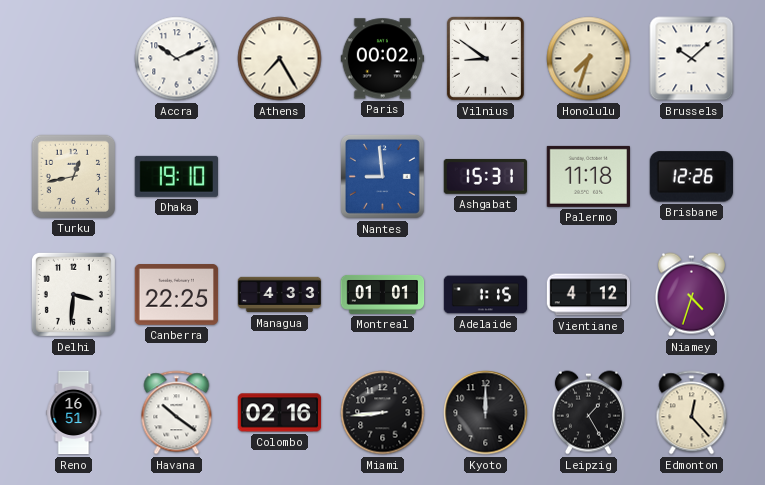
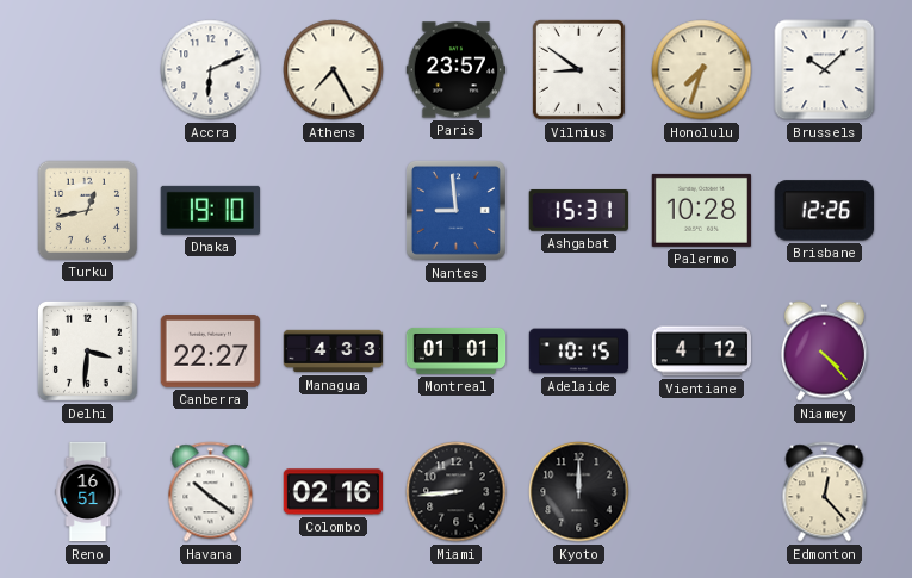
Accra: 10:11 -> 6:11
Paris: 00:02 -> 23:57
Palermo: 11:18 -> 10:28
Canberra: 22:25 -> 22:27
Adelaide: 1:15 -> 10:15
Niamey: 4:33 -> 4:23
Leipzig: 1:25 -> none
